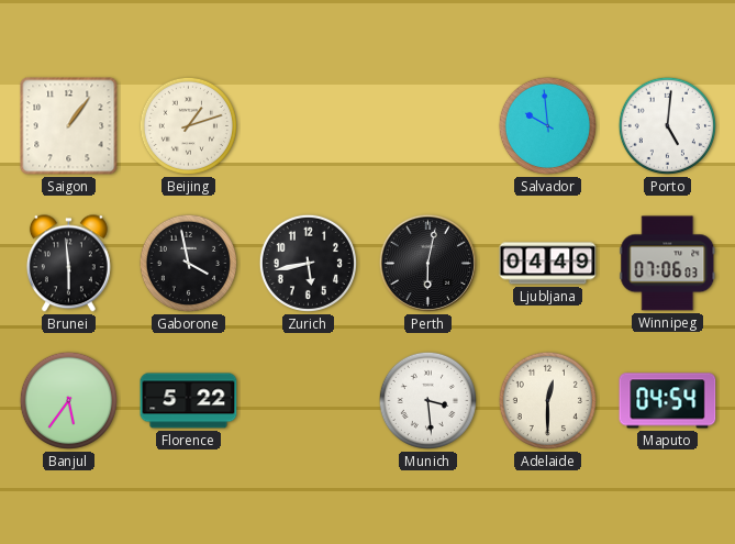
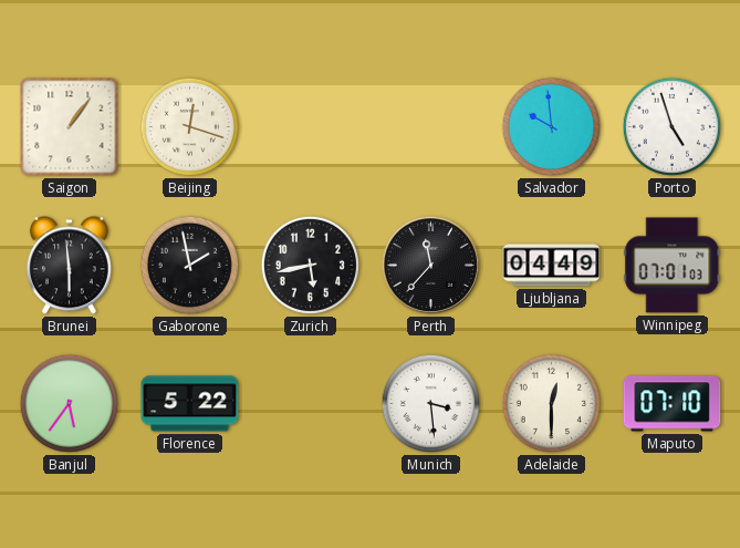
Beijing: 1:12 -> 12:18
Porto: 5:01 -> 4:57
Gaborone: 3:58 -> 1:58
Perth: 6:02 -> 11:37
Winnipeg: 07:06 -> 07:01
Maputo: 04:54 -> 07:10
